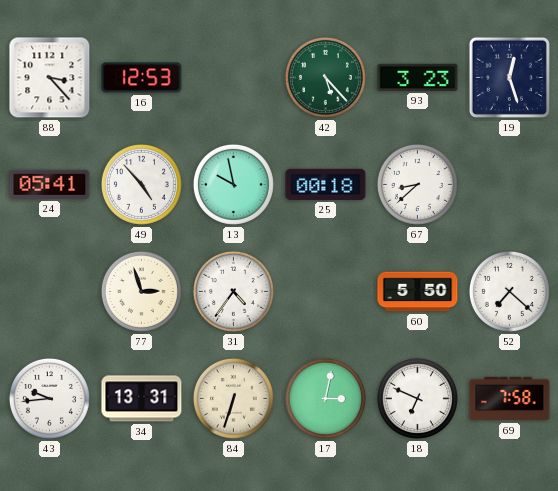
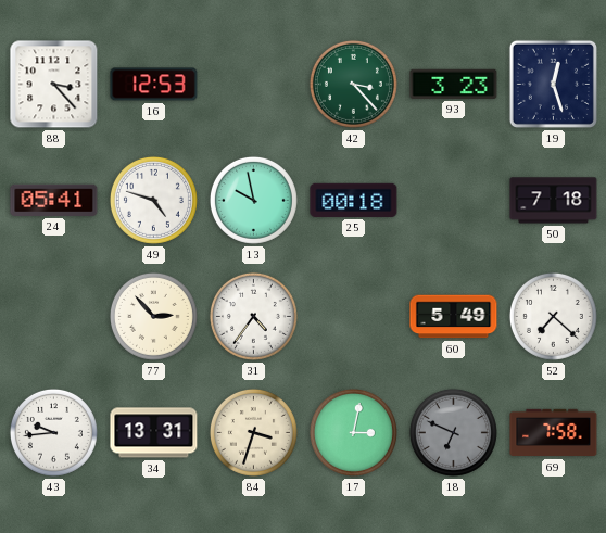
42: 5:23 -> 3:23
49: 4:53 -> 4:48
67: 8:38 -> none
50: none -> 7:18
77: 2:57 -> 2:53
60: 5:50 -> 5:49
84: 6:33 -> 3:33
18 dial: white -> grey
